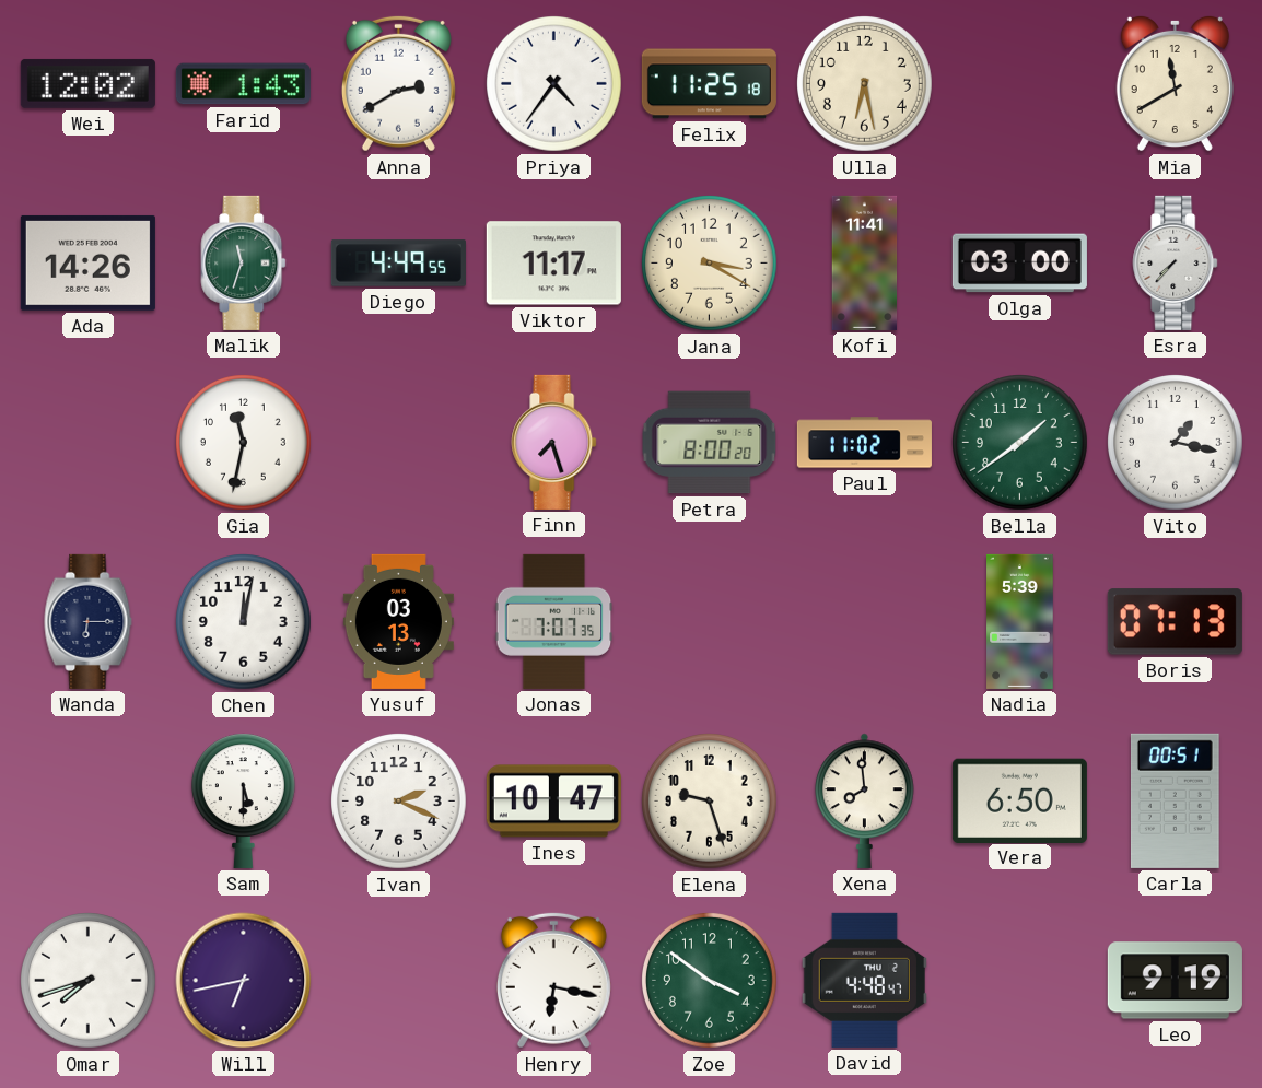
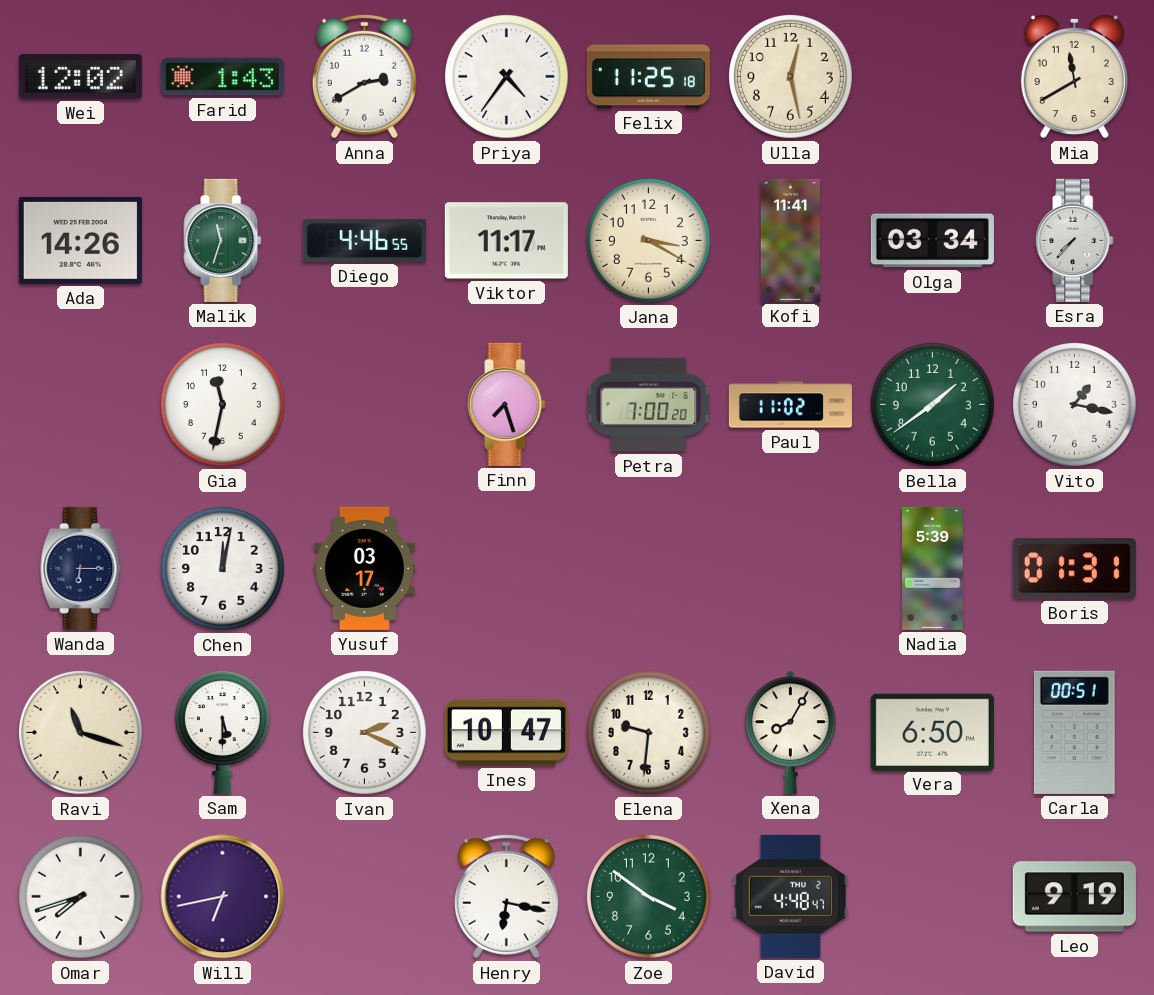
Ulla: 6:28 -> 12:28
Diego: 4:49 -> 4:46
Olga: 03:00 -> 03:34
Petra: 8:00 -> 7:00
Yusuf: 03:13 -> 03:17
Jonas: 7:07 -> none
Boris: 07:13 -> 01:31
Ravi: none -> 11:18
Elena: 9:27 -> 9:31
Xena: 7:59 -> 8:05
